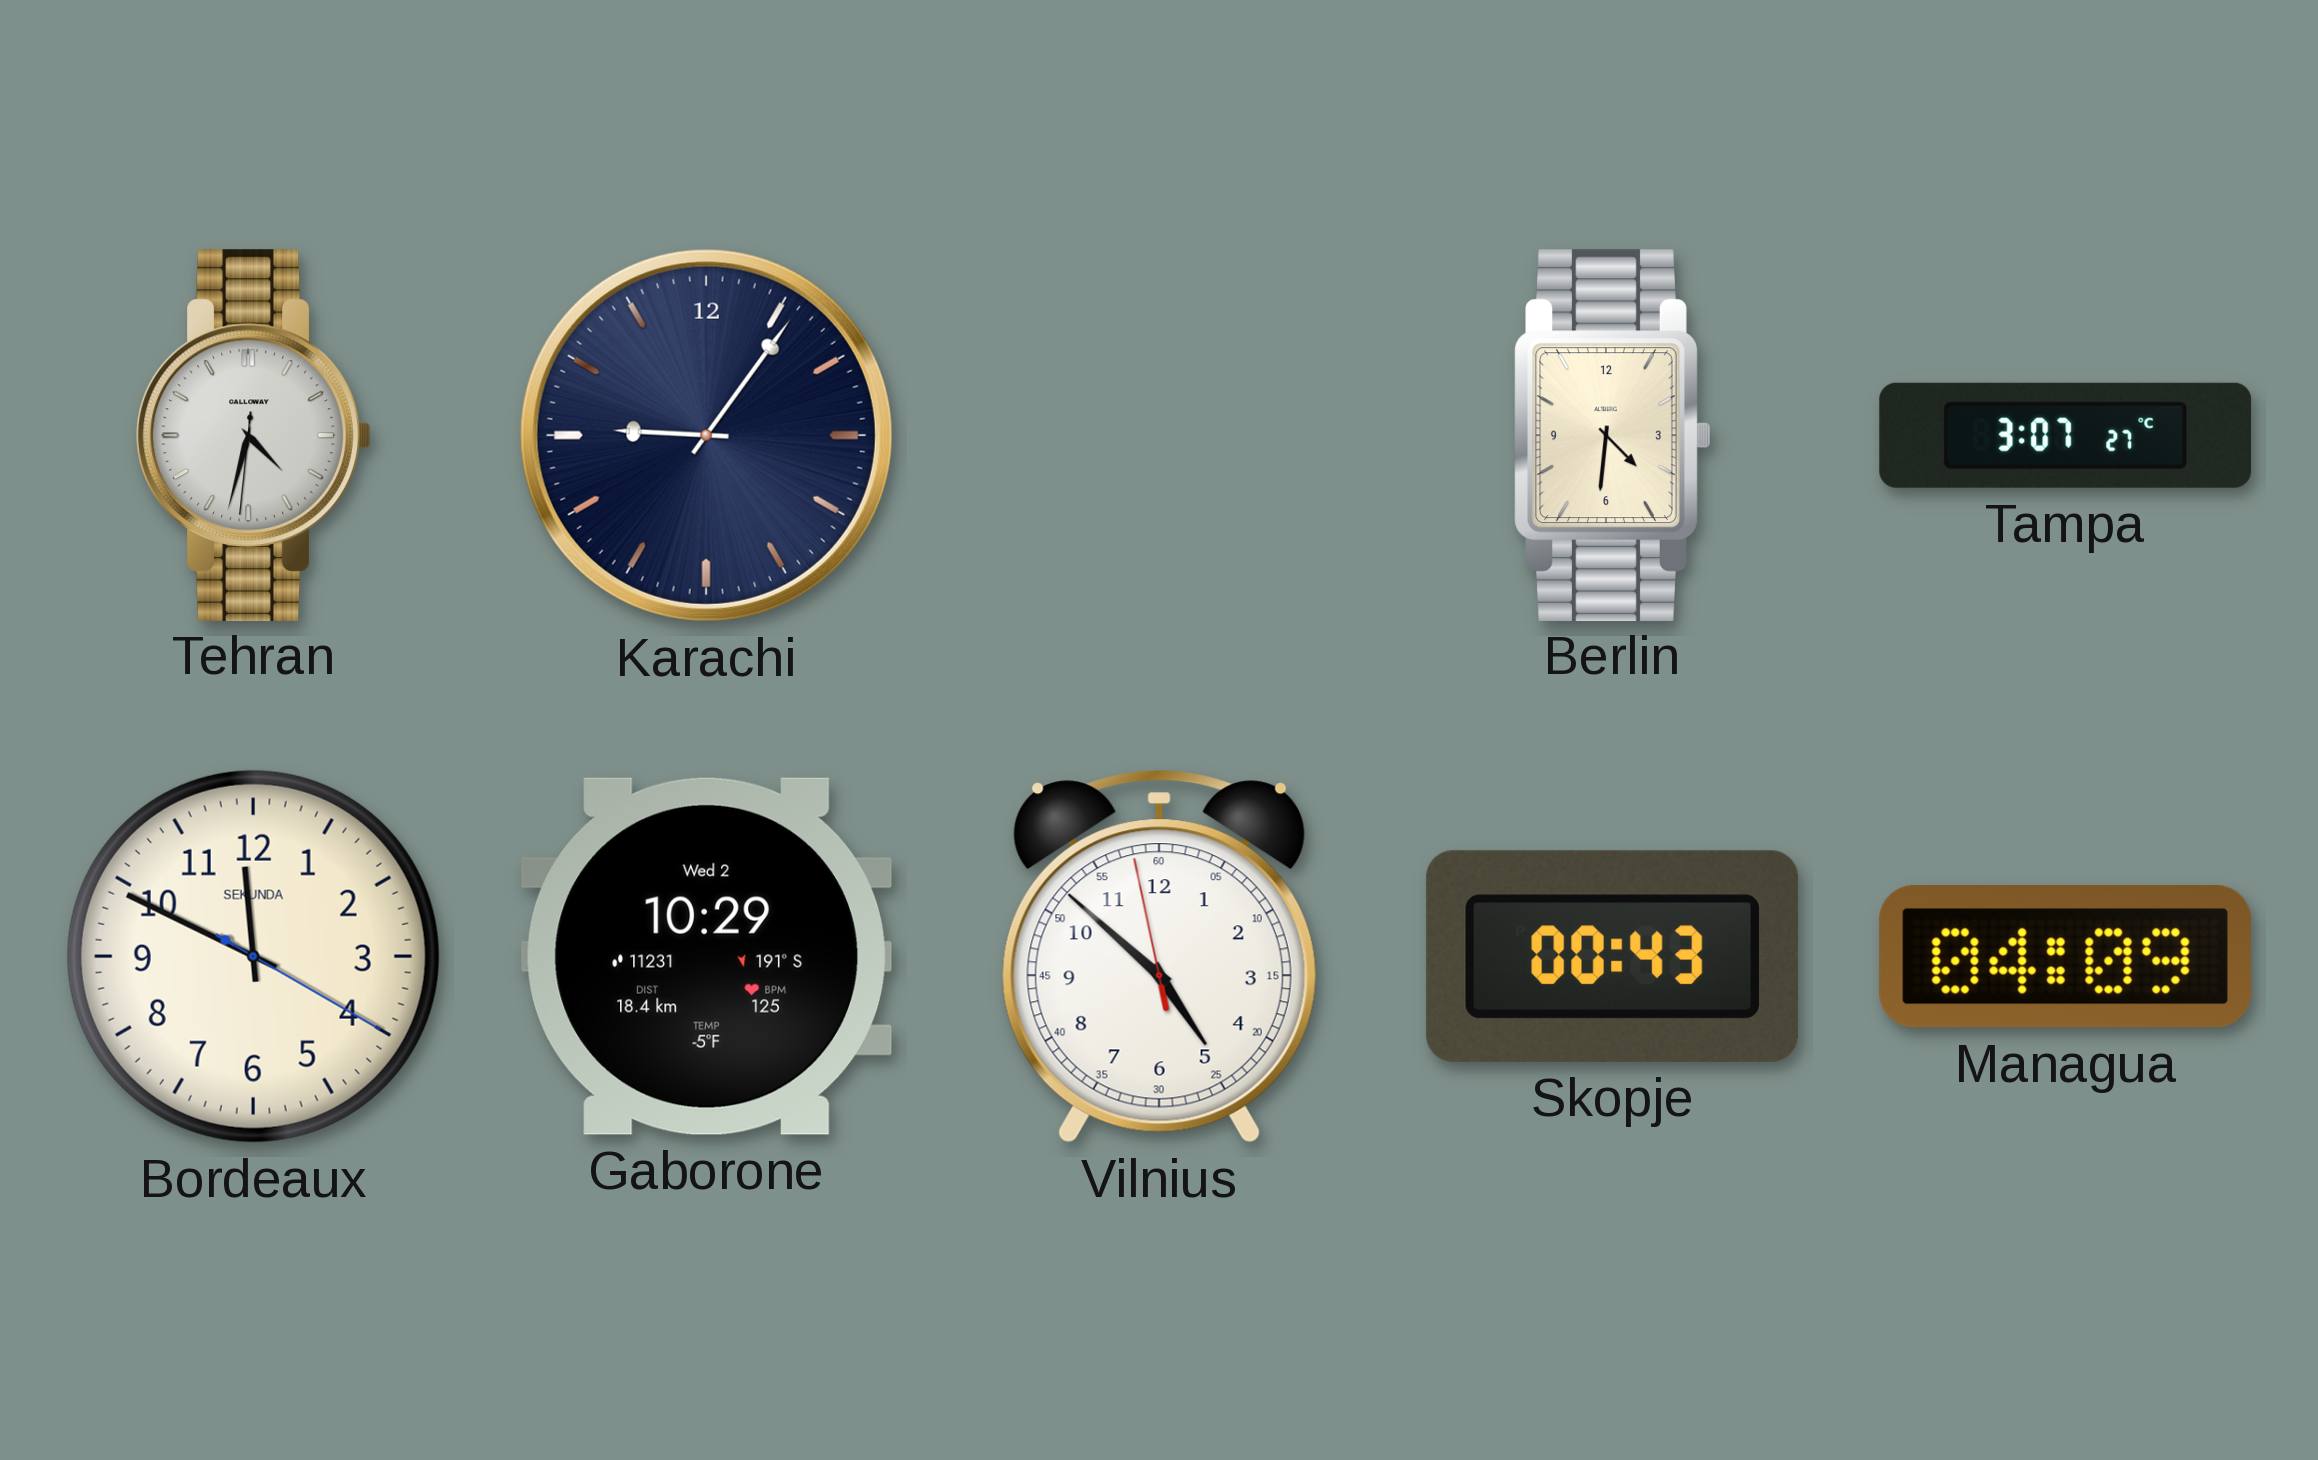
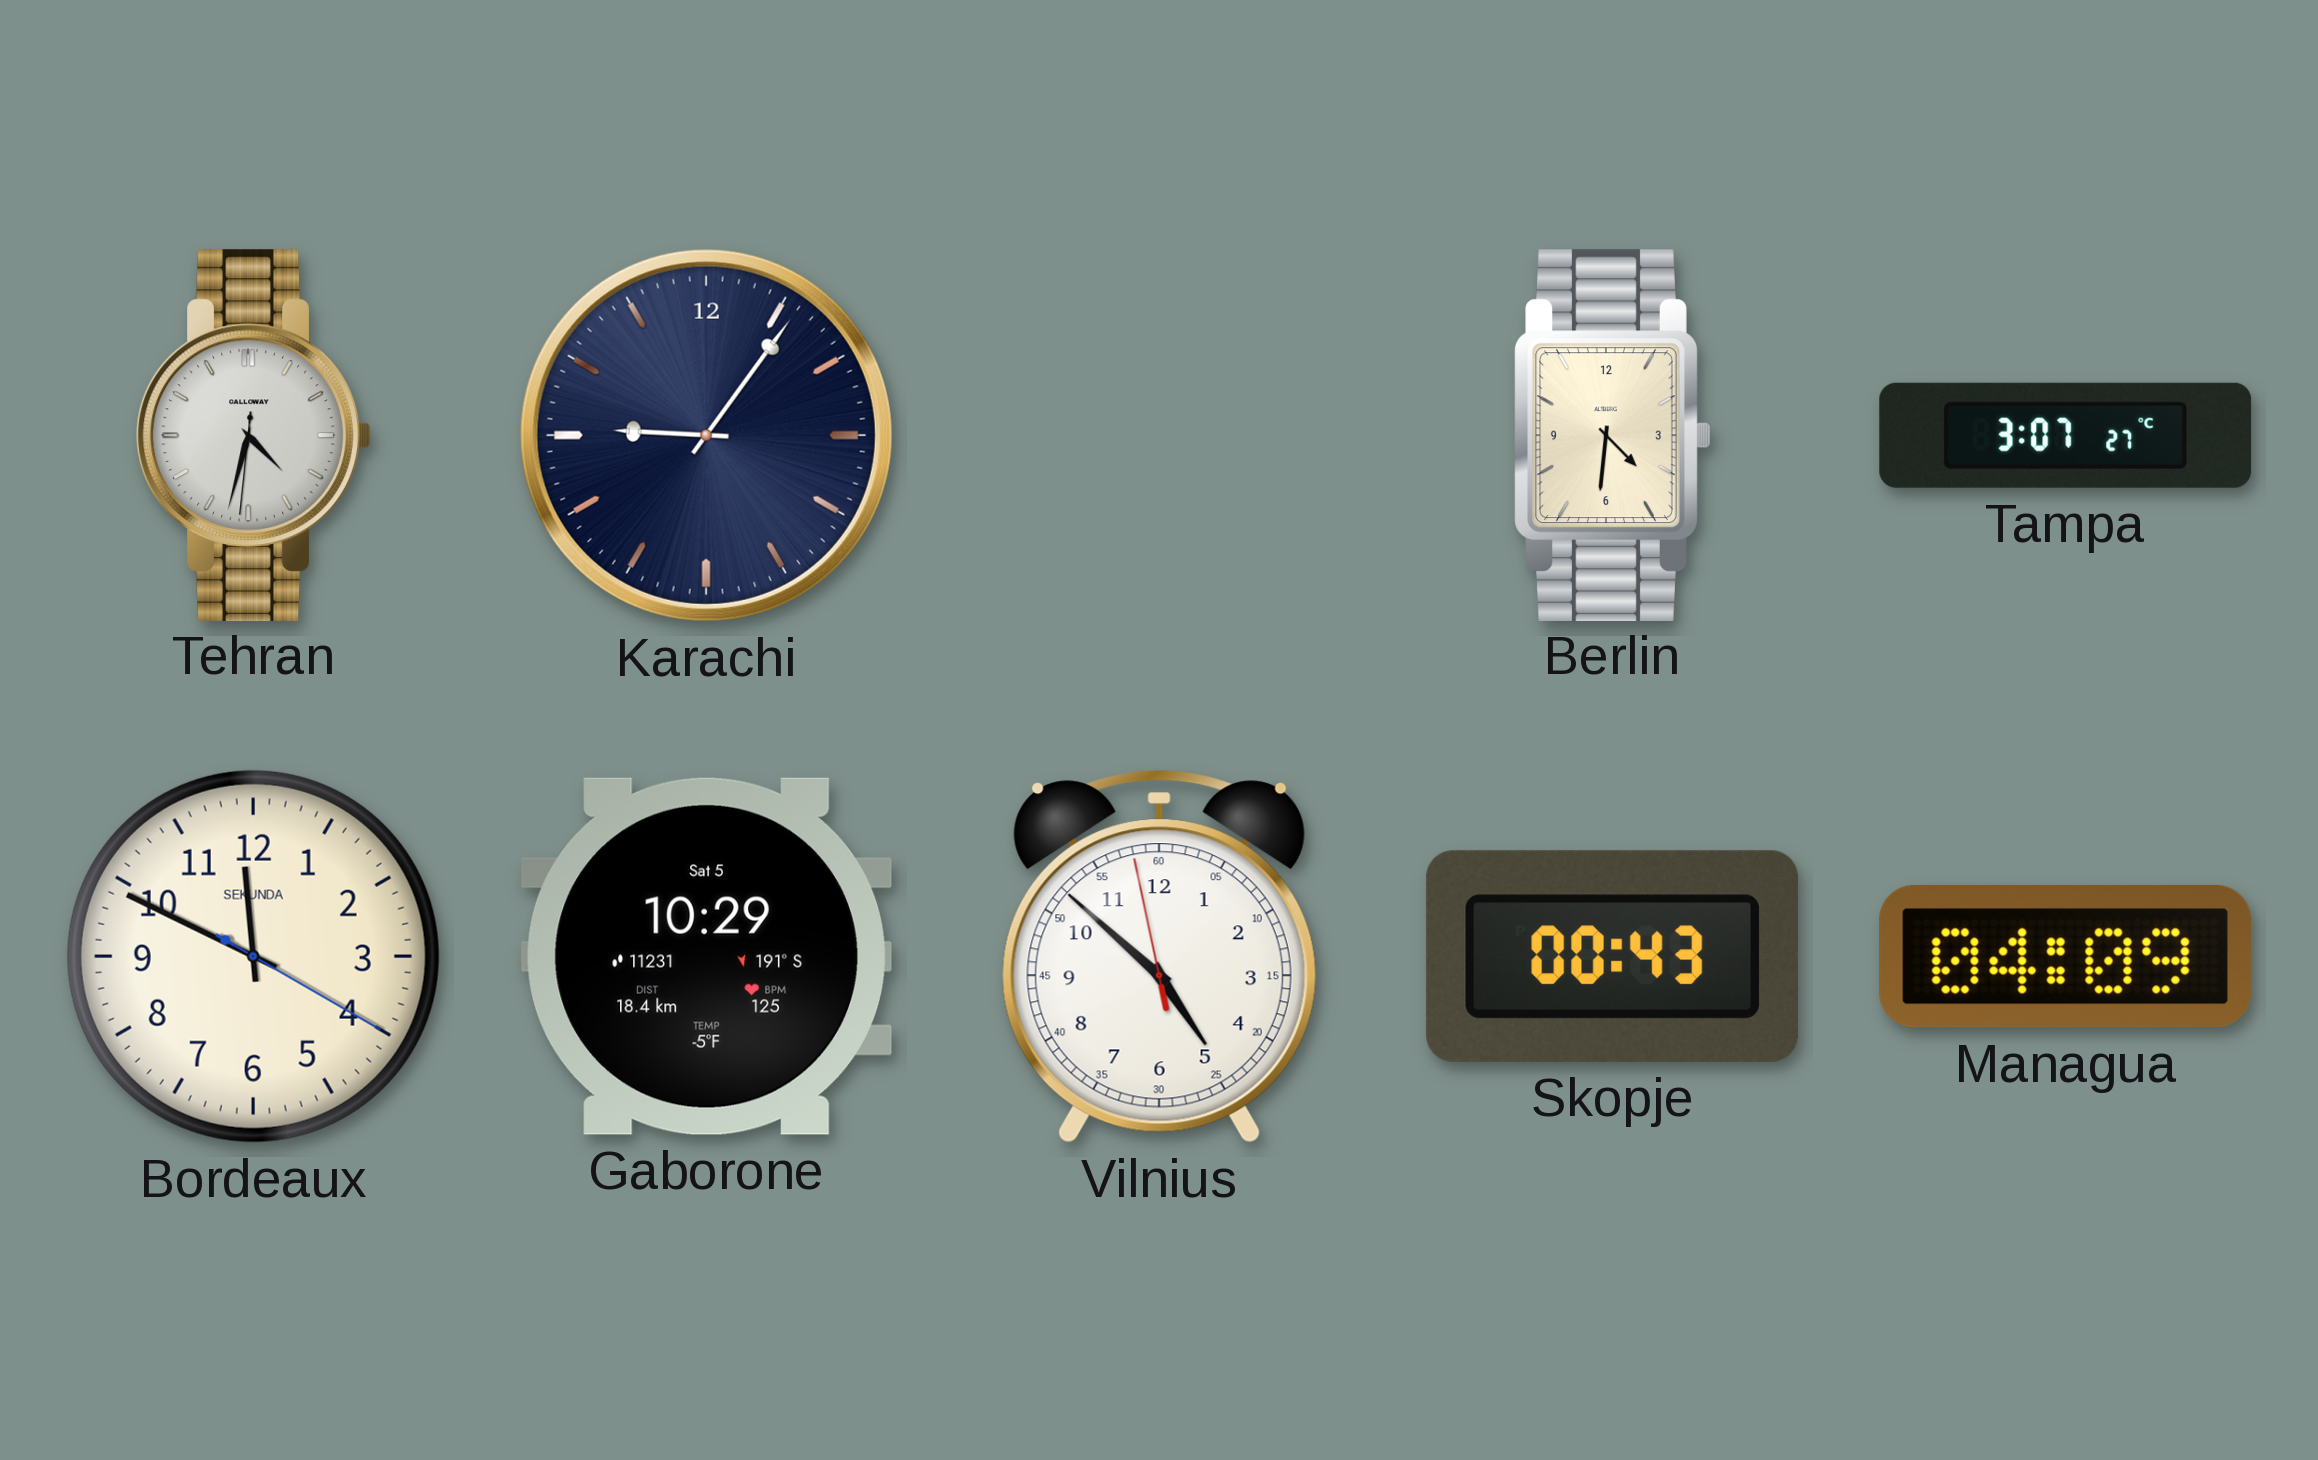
Gaborone date: Wed 2 -> Sat 5
